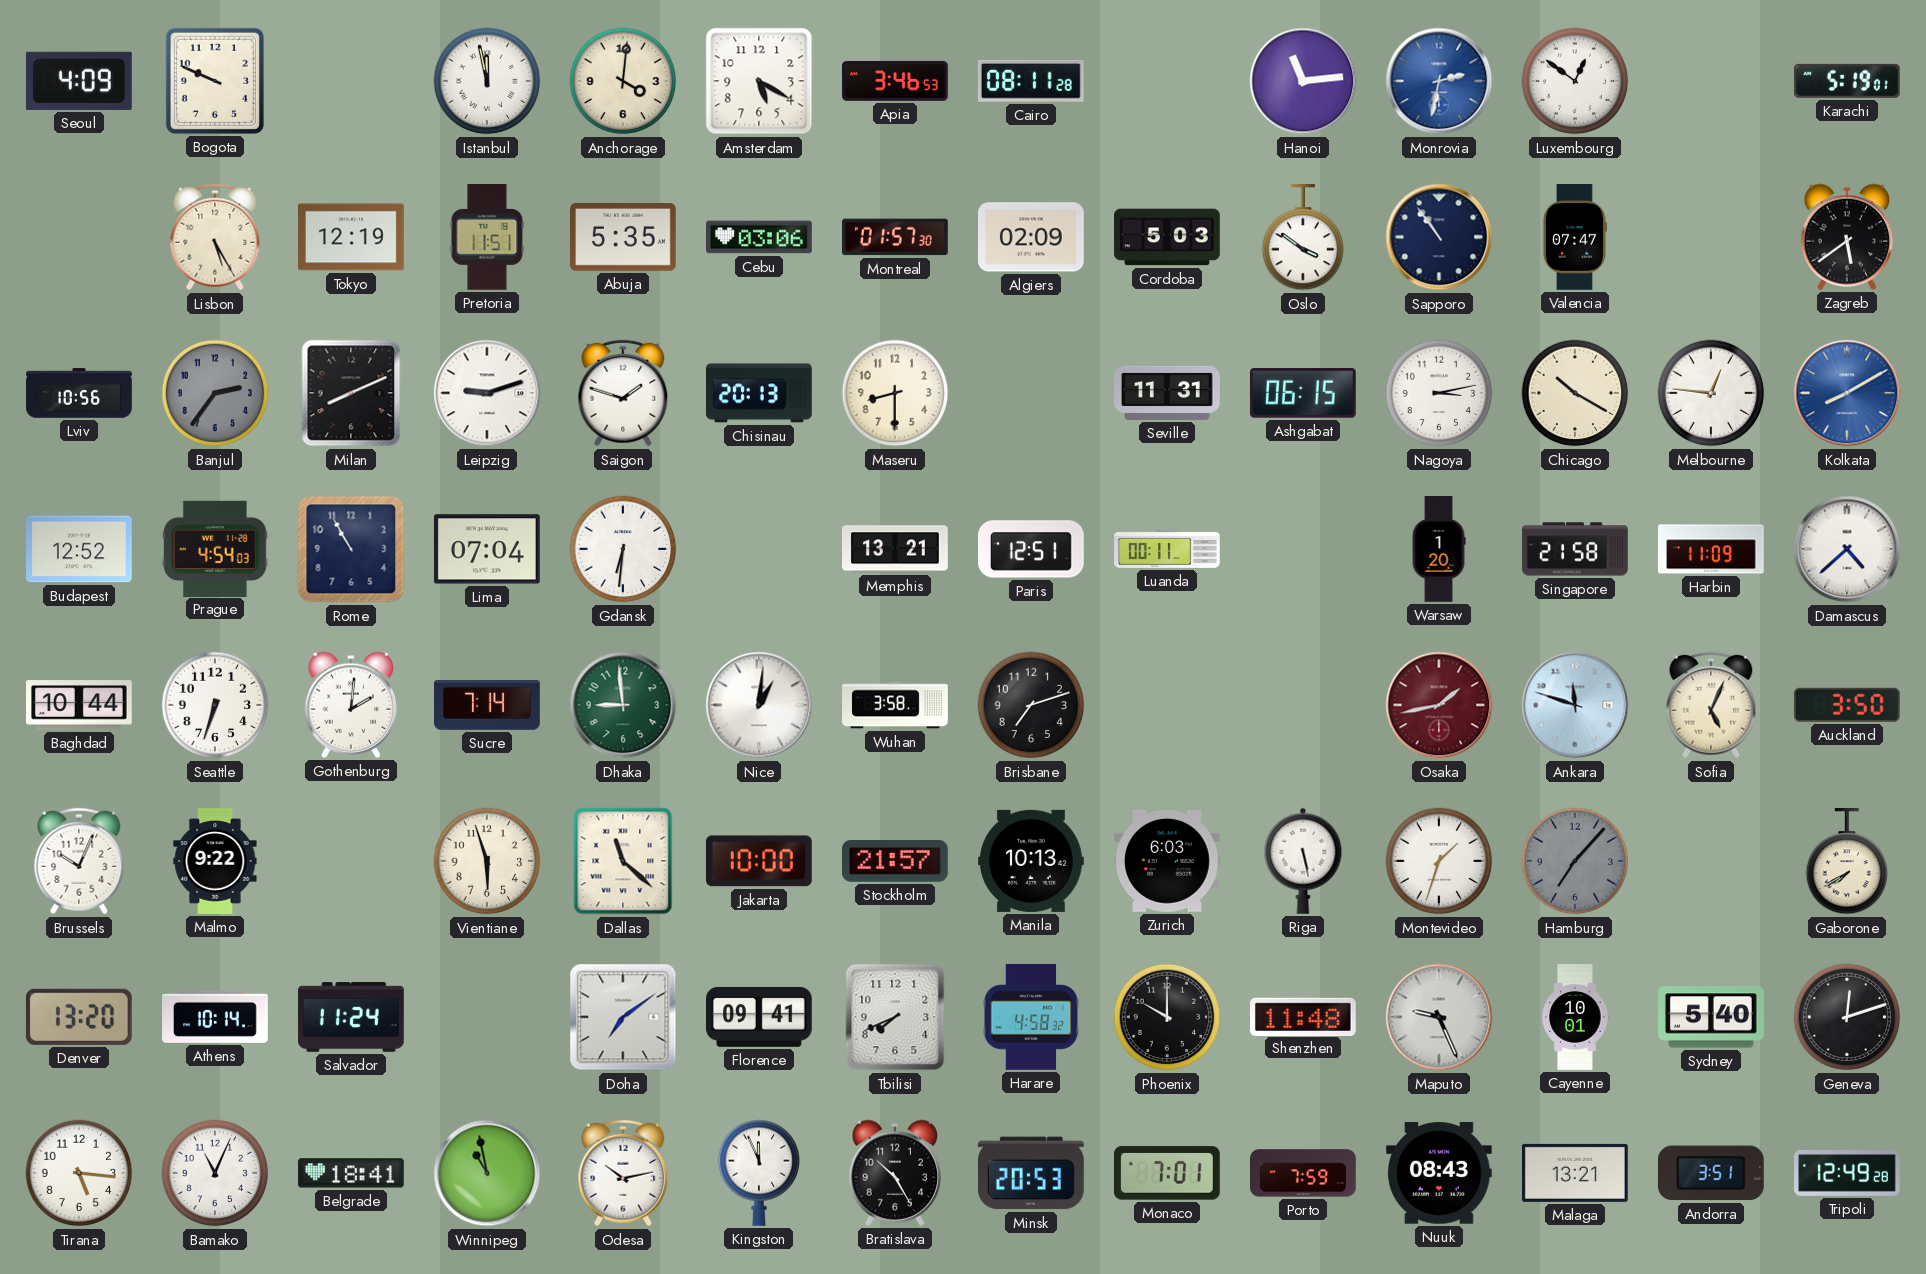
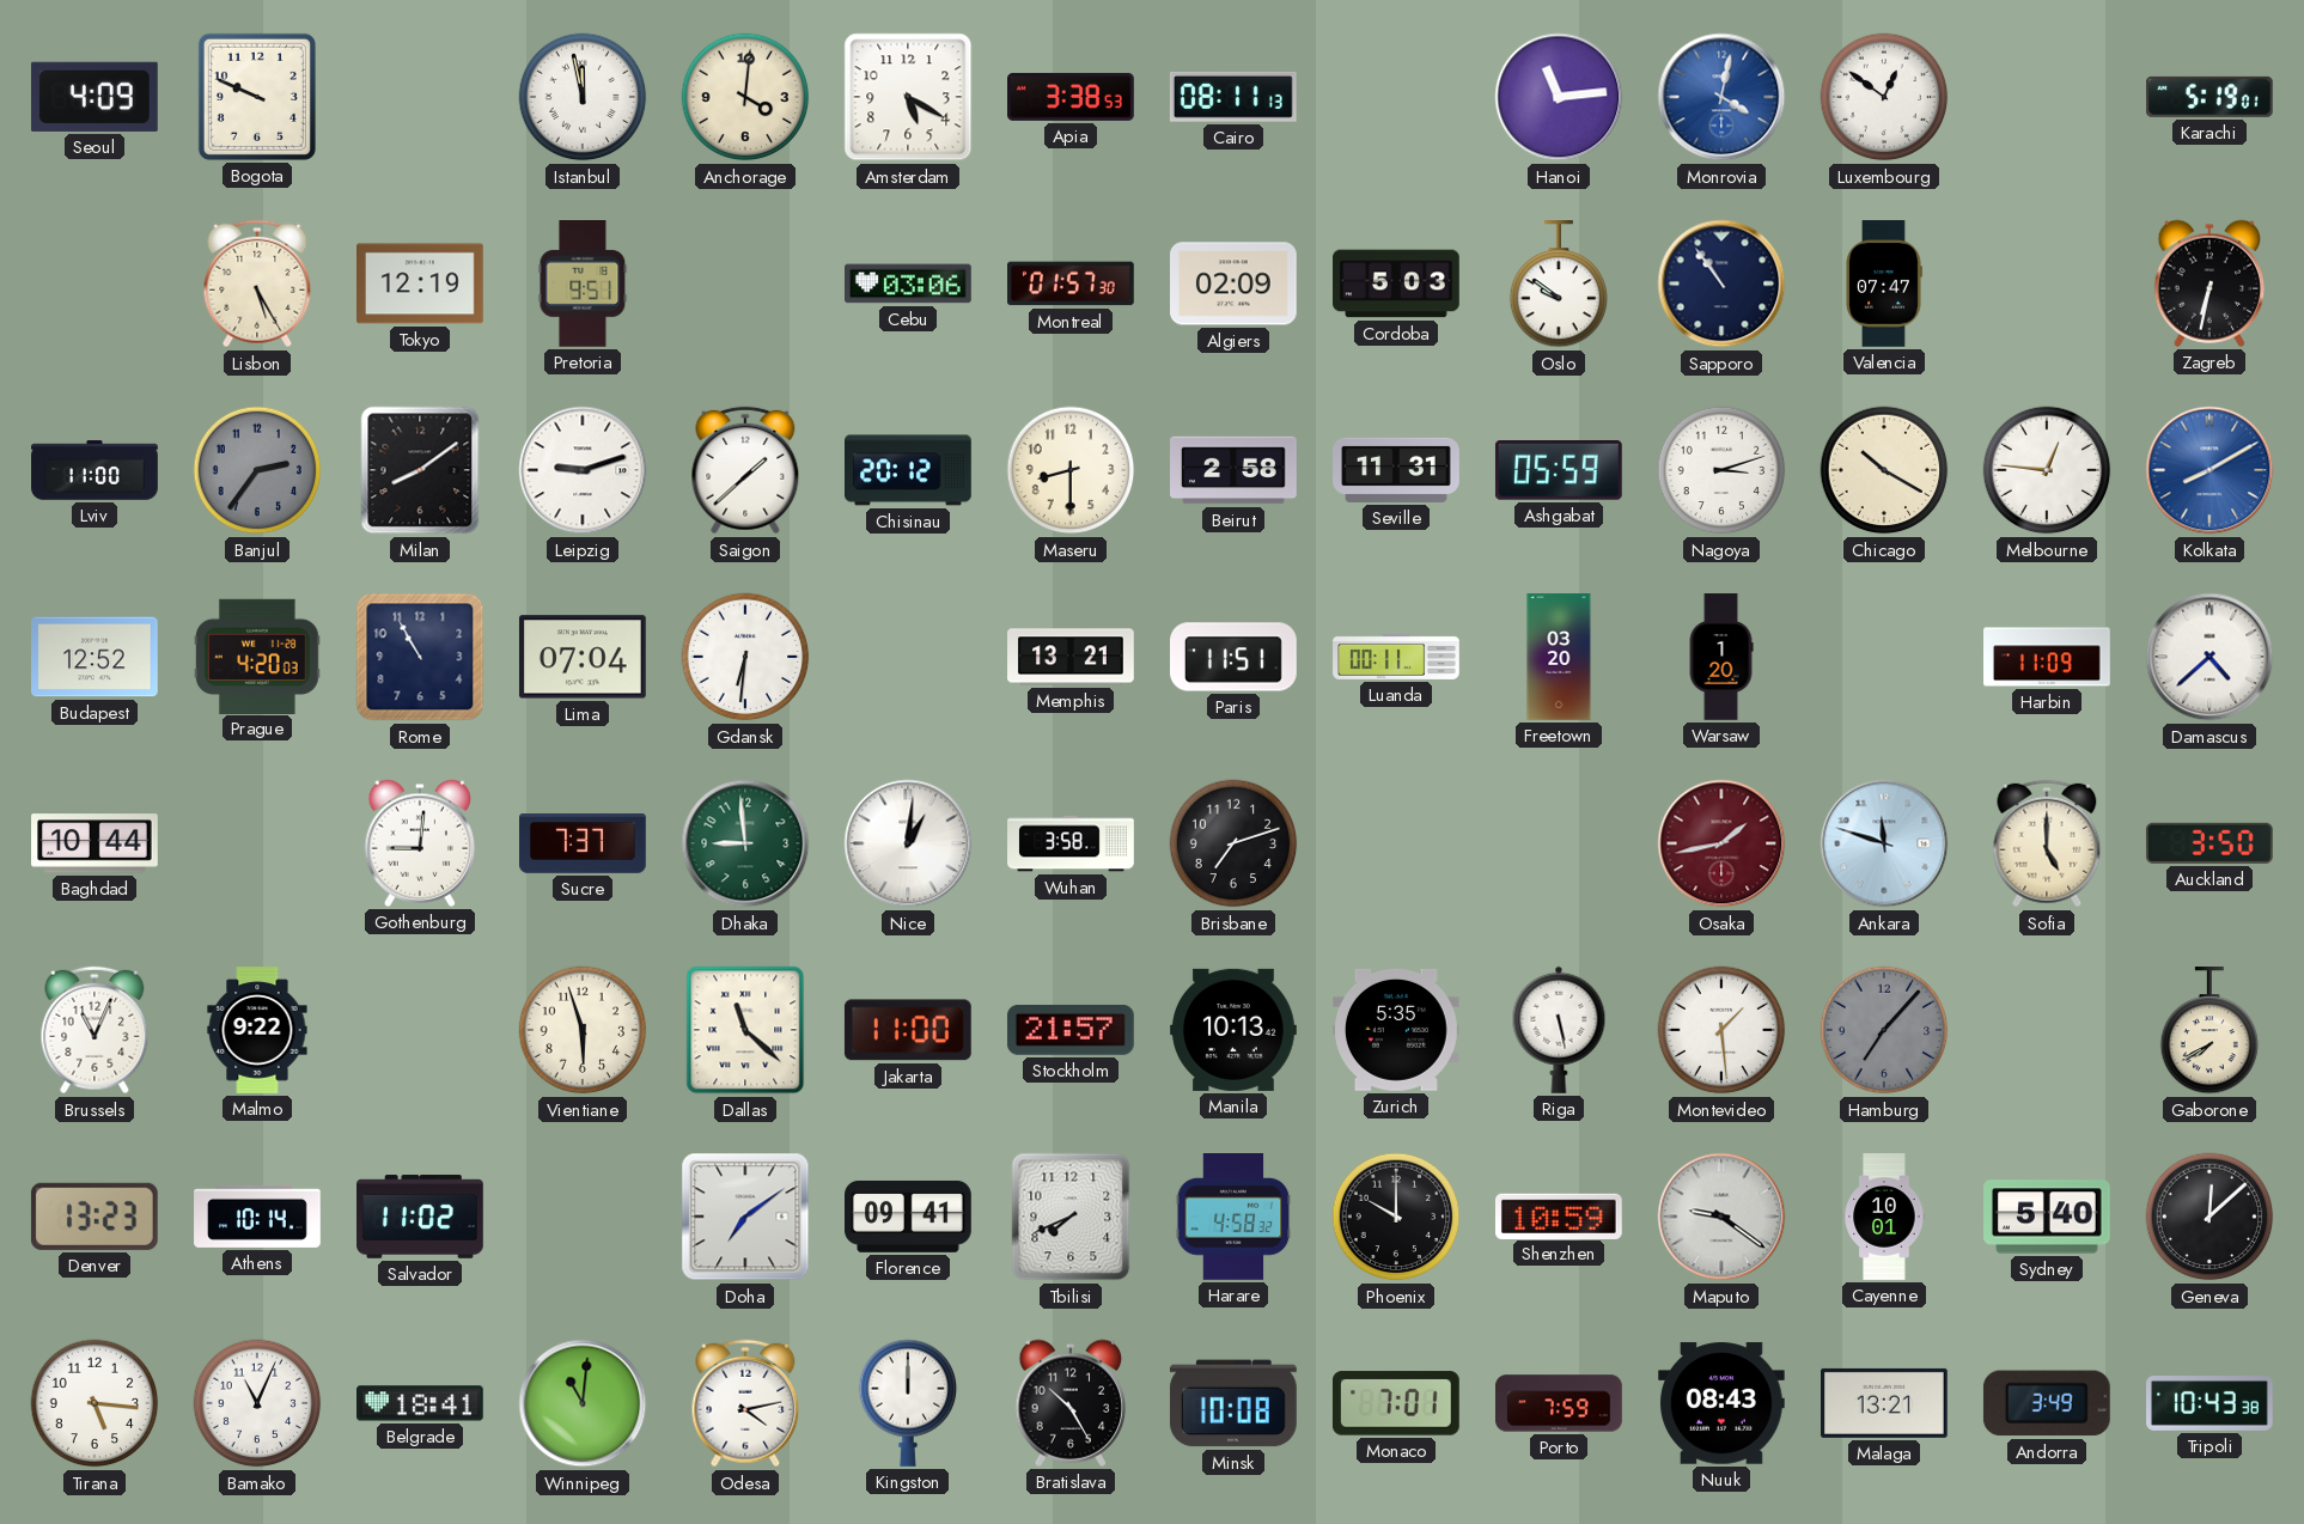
Apia: 3:46 -> 3:38
Cairo: 08:11:28 -> 08:11:13
Monrovia: 2:32 -> 4:02
Pretoria: 11:51 -> 9:51
Abuja: 5:35 -> none
Oslo: 3:51 -> 9:51
Zagreb: 5:39 -> 6:32
Lviv: 10:56 -> 11:00
Milan: 8:11 -> 8:09
Saigon: 1:48 -> 1:38
Chisinau: 20:13 -> 20:12
Beirut: none -> 2:58
Ashgabat: 06:15 -> 05:59
Nagoya: 3:13 -> 3:12
Prague: 4:54 -> 4:20
Paris: 12:51 -> 11:51
Freetown: none -> 03:20
Singapore: 21:58 -> none
Seattle: 6:33 -> none
Gothenburg: 2:01 -> 9:01
Sucre: 7:14 -> 7:37
Sofia: 5:04 -> 5:00
Brussels: 10:04 -> 11:04
Jakarta: 10:00 -> 11:00
Zurich: 6:03 -> 5:35
Montevideo: 1:33 -> 1:29
Denver: 13:20 -> 13:23
Salvador: 11:24 -> 11:02
Shenzhen: 11:48 -> 10:59
Maputo: 9:26 -> 9:21
Geneva: 12:12 -> 12:08
Winnipeg: 10:58 -> 11:01
Odesa: 10:13 -> 4:13
Kingston: 11:56 -> 12:00
Minsk: 20:53 -> 10:08
Andorra: 3:51 -> 3:49
Tripoli: 12:49 -> 10:43
